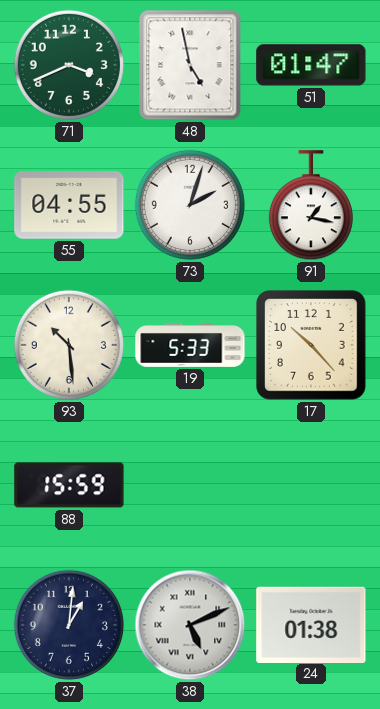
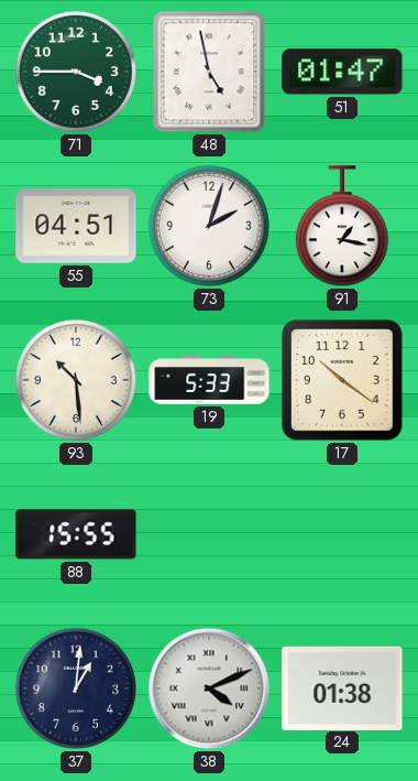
71: 3:41 -> 3:45
55: 04:55 -> 04:51
17: 10:23 -> 10:21
88: 15:59 -> 15:55
38: 5:11 -> 4:11
